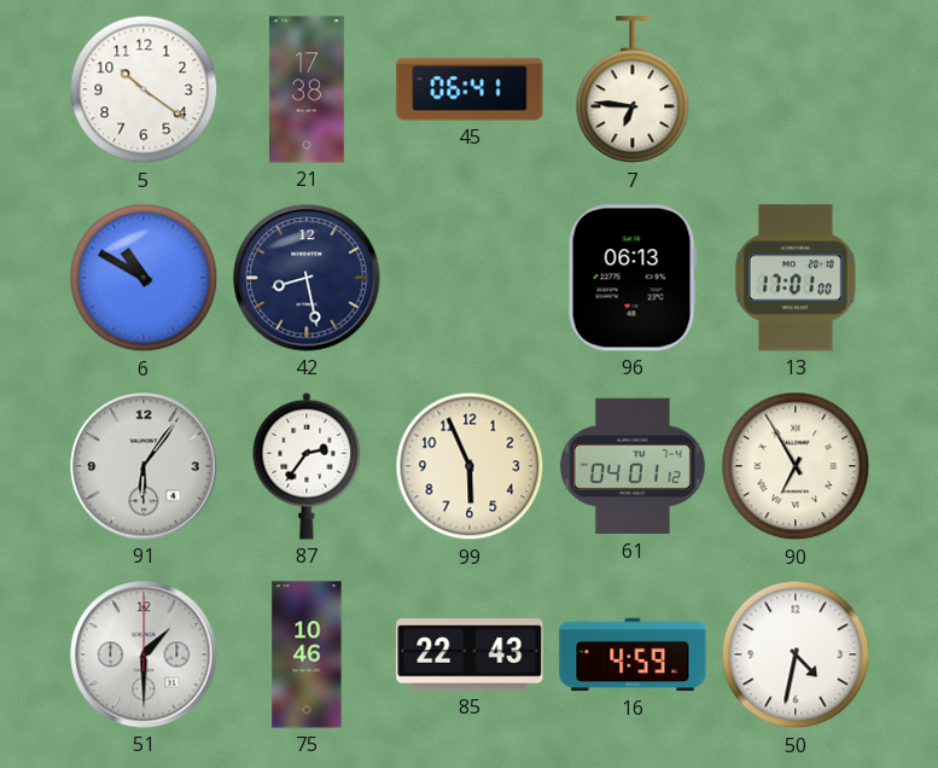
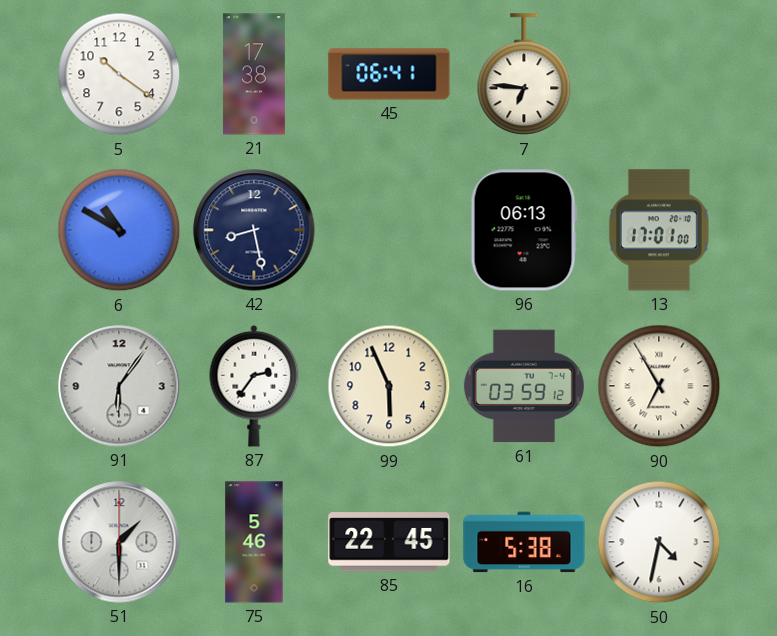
61: 04:01 -> 03:59
75: 10:46 -> 5:46
85: 22:43 -> 22:45
16: 4:59 -> 5:38
